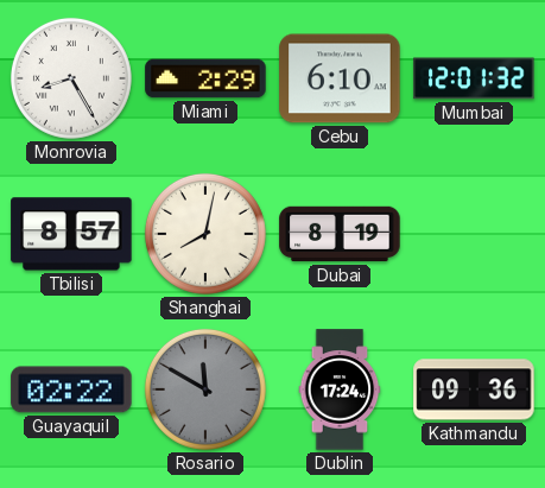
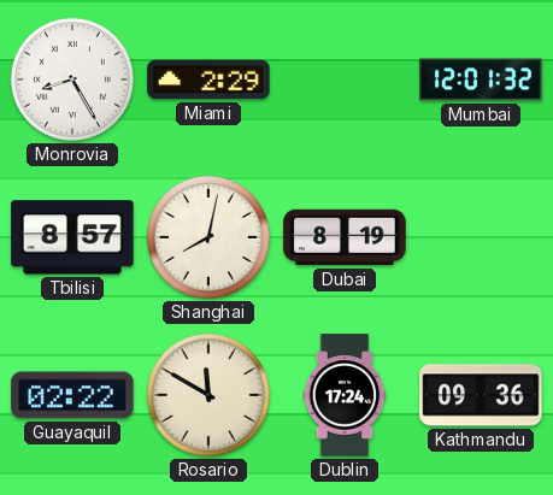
Cebu: 6:10 -> none
Rosario dial: grey -> cream
